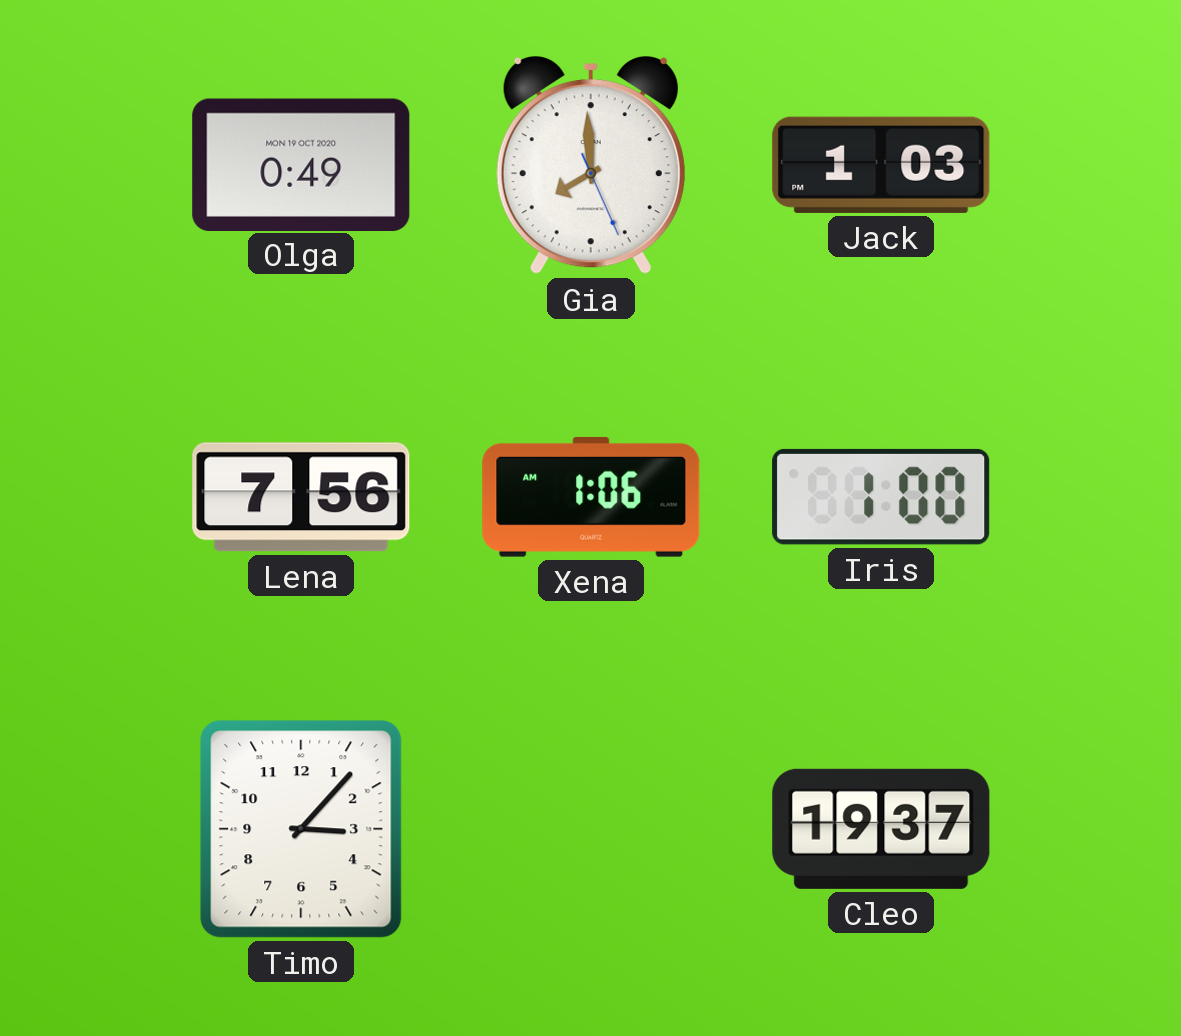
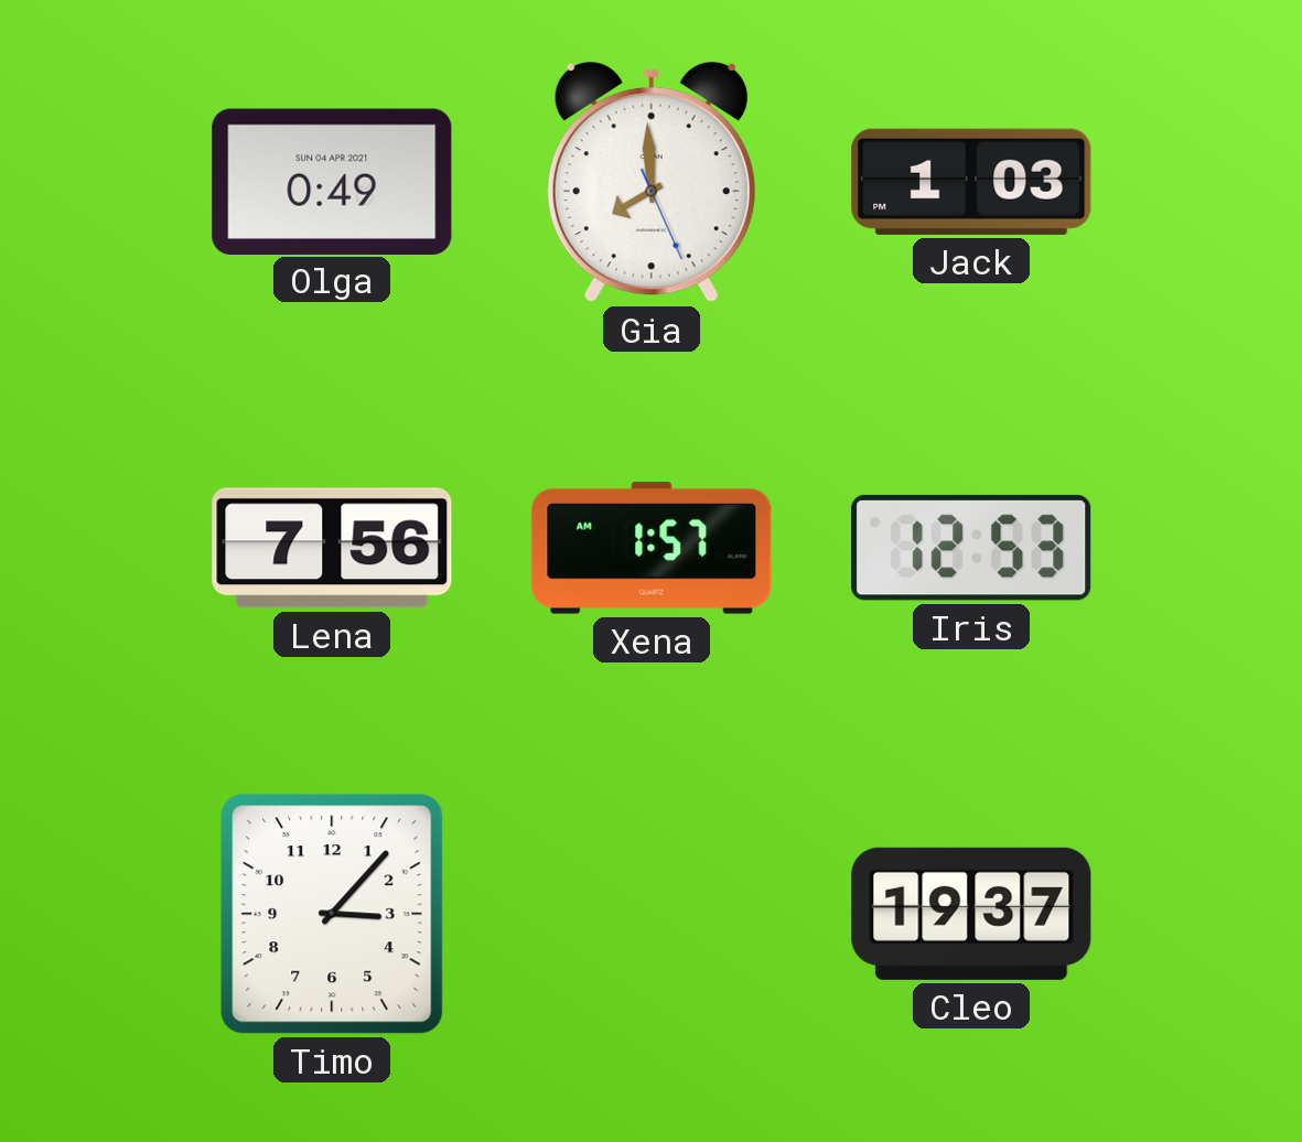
Olga date: MON 19 OCT 2020 -> SUN 04 APR 2021
Xena: 1:06 -> 1:57
Iris: 1:00 -> 12:53
